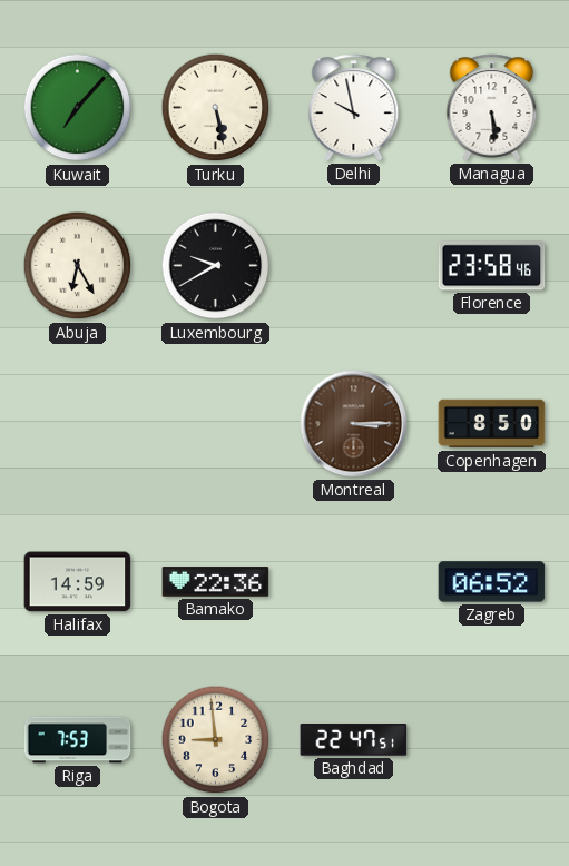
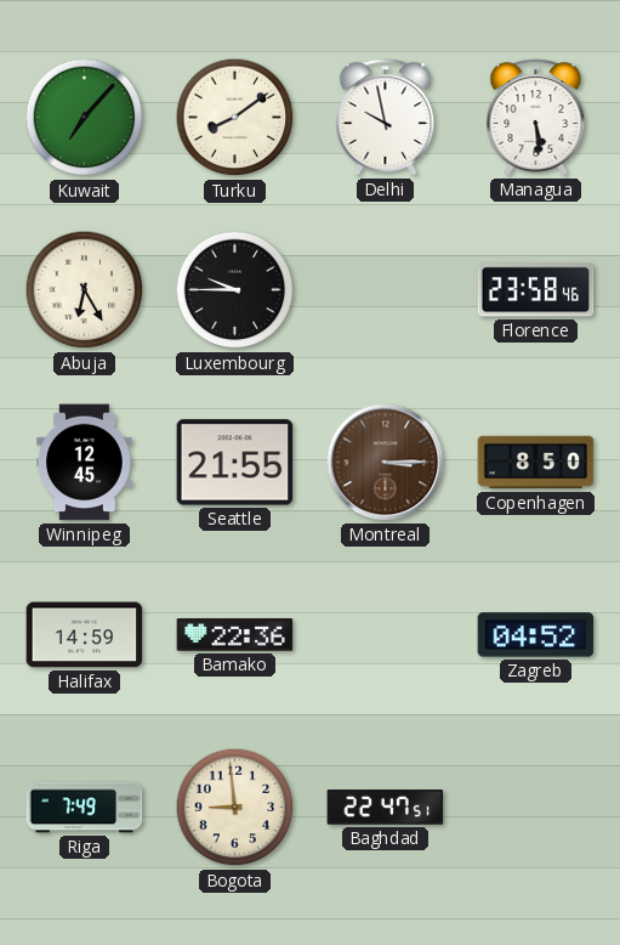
Turku: 5:28 -> 8:09
Luxembourg: 9:40 -> 9:45
Winnipeg: none -> 12:45
Seattle: none -> 21:55
Zagreb: 06:52 -> 04:52
Riga: 7:53 -> 7:49
